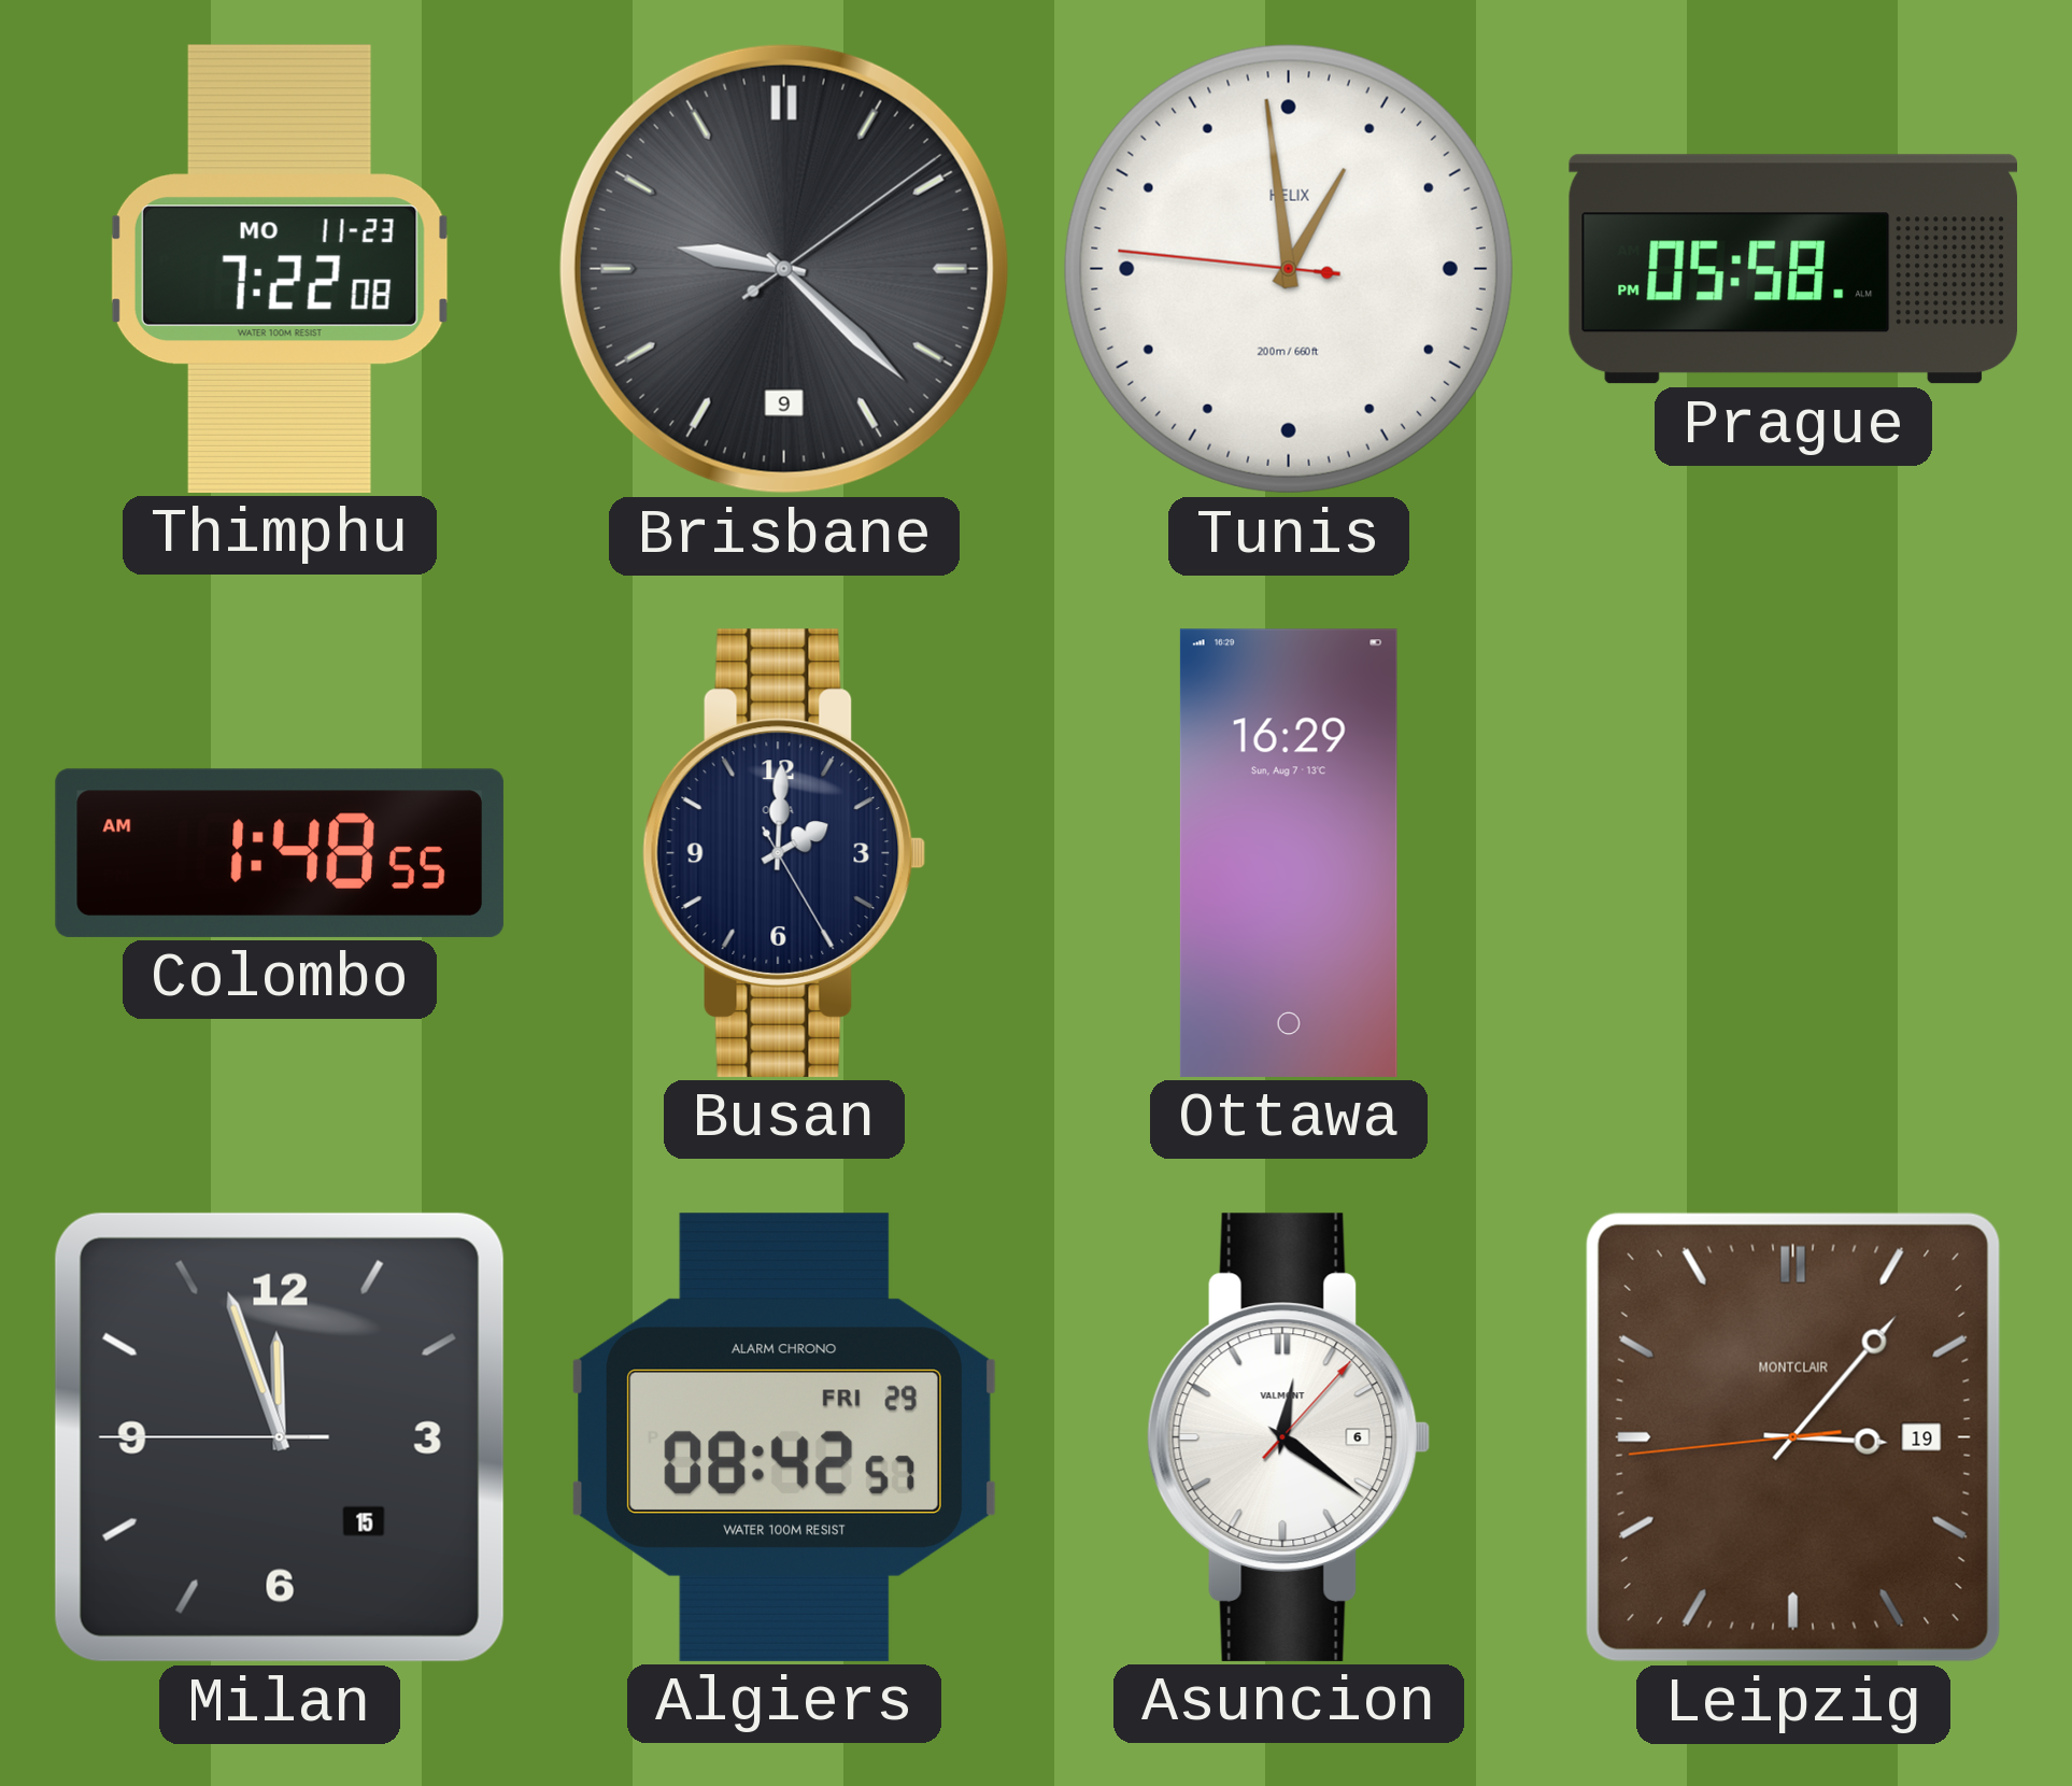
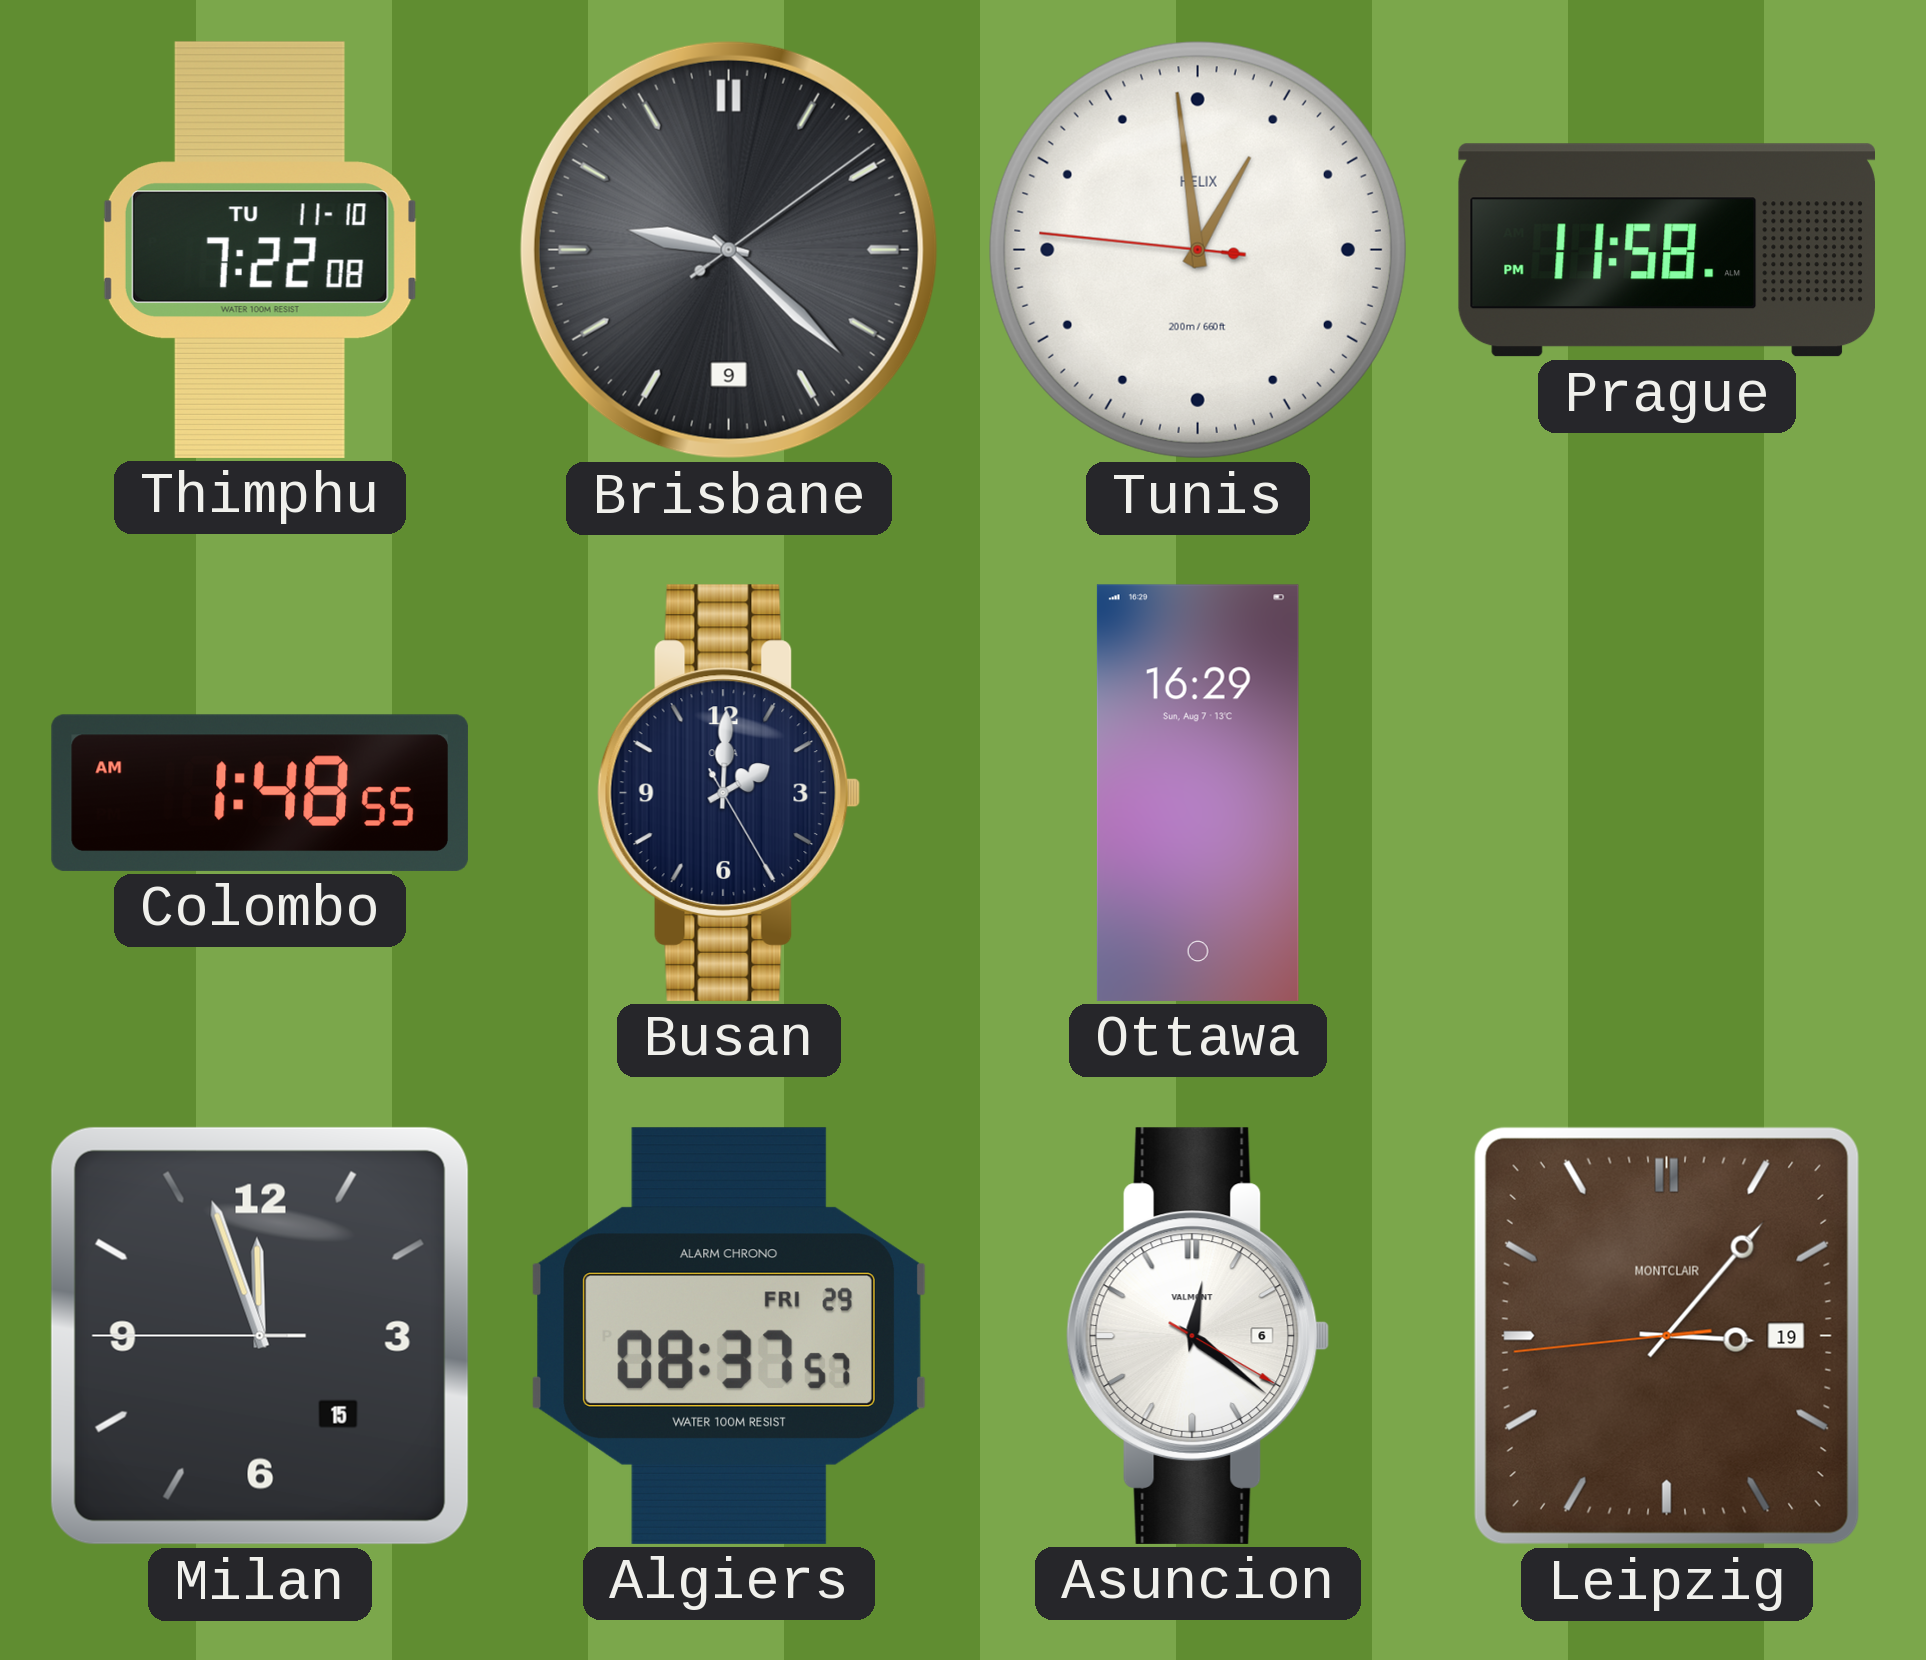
Thimphu date: MO 11-23 -> TU 11-10
Prague: 05:58 -> 11:58
Algiers: 08:42 -> 08:37
Asuncion: 12:21:07 -> 12:21:20
